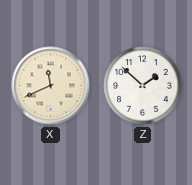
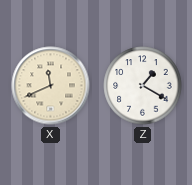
Z: 1:52 -> 1:20
